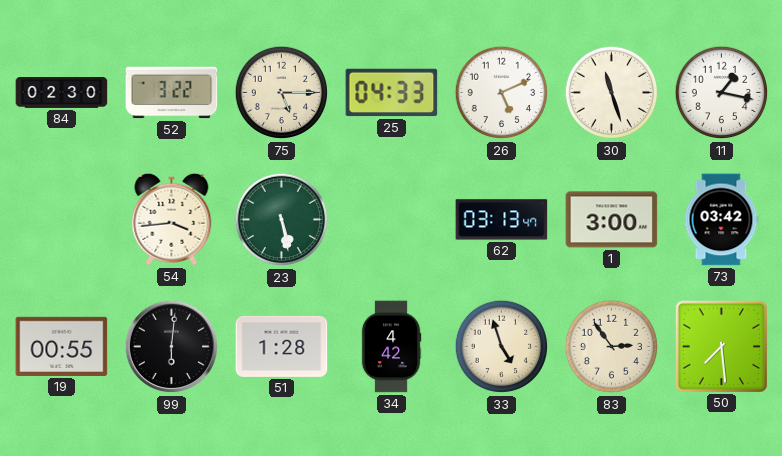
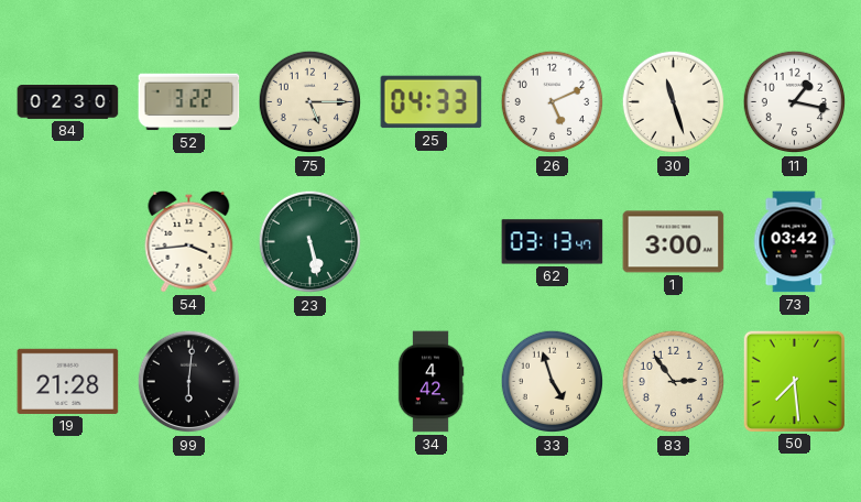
19: 00:55 -> 21:28
51: 1:28 -> none
